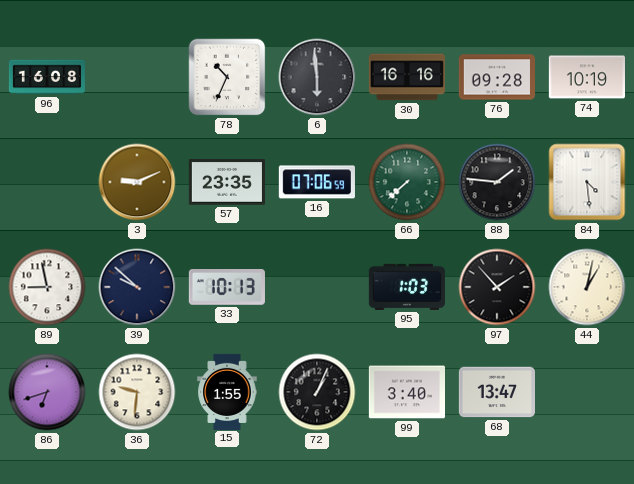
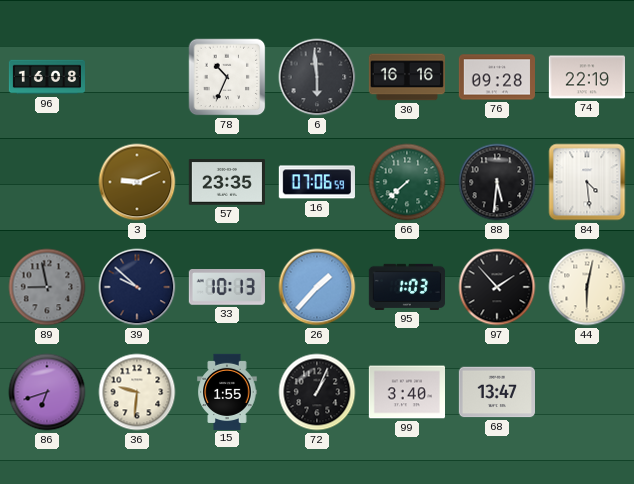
74: 10:19 -> 22:19
88: 1:46 -> 5:31
89 dial: white -> grey
26: none -> 1:37
44: 1:02 -> 6:02
